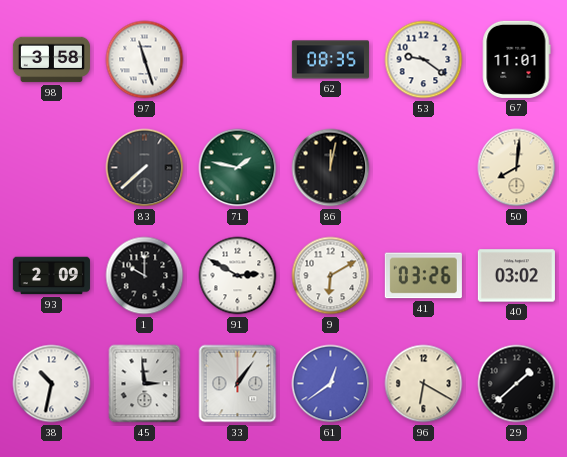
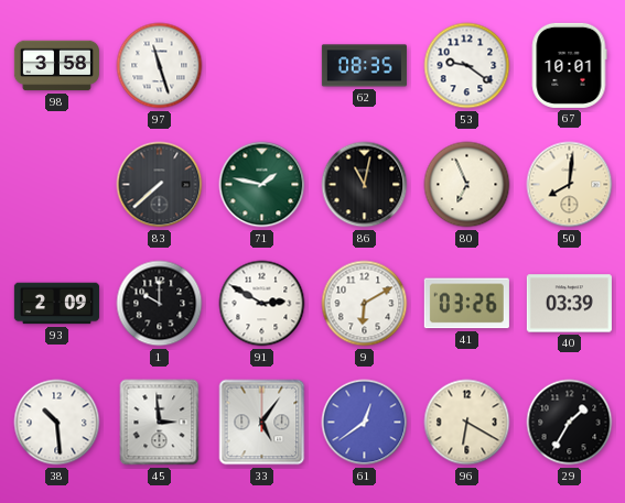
67: 11:01 -> 10:01
86: 12:02 -> 11:02
80: none -> 6:56
40: 03:02 -> 03:39
38: 10:32 -> 10:29
33: 1:06 -> 5:06
29: 1:38 -> 1:35
